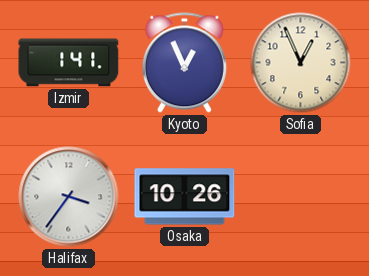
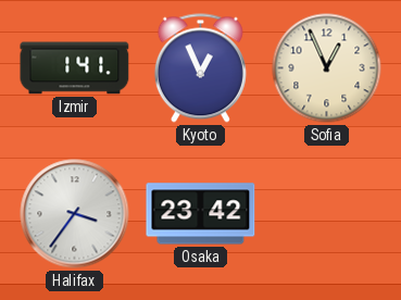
Osaka: 10:26 -> 23:42
